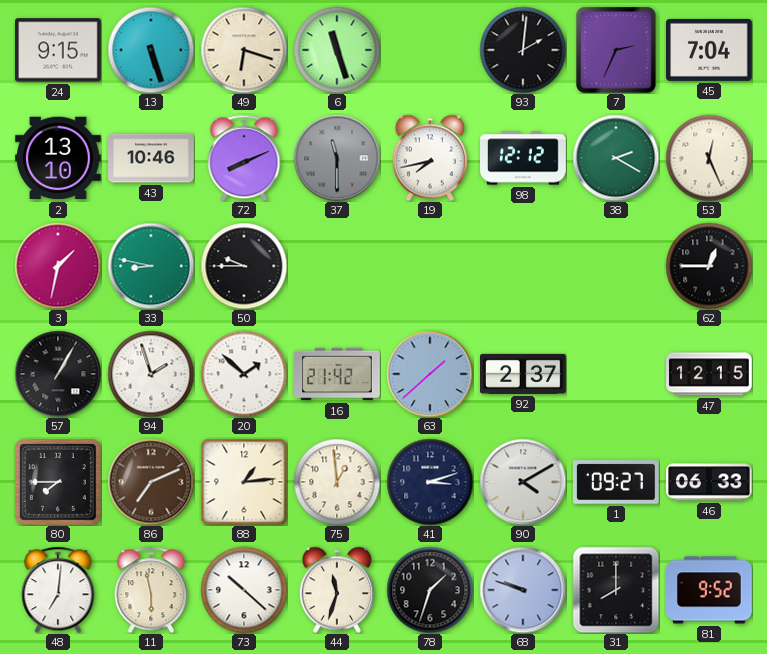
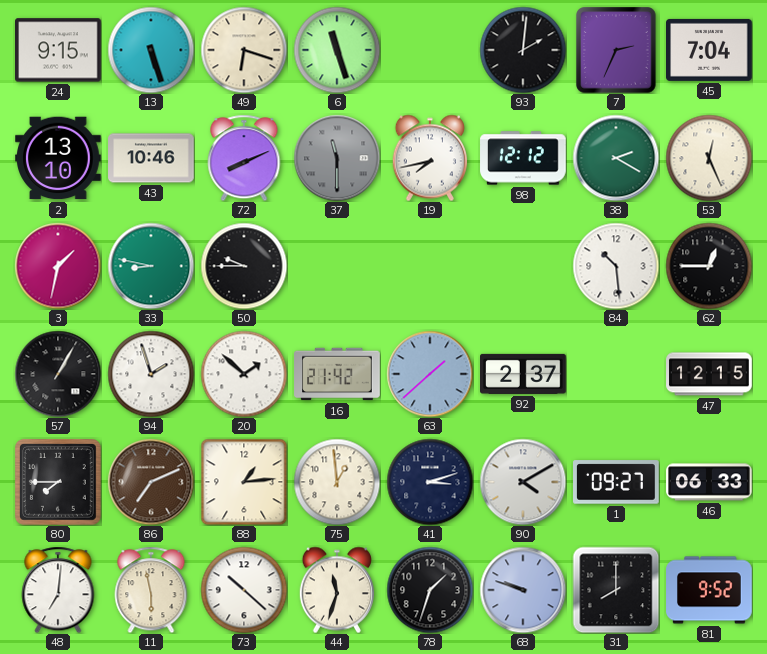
84: none -> 10:29
